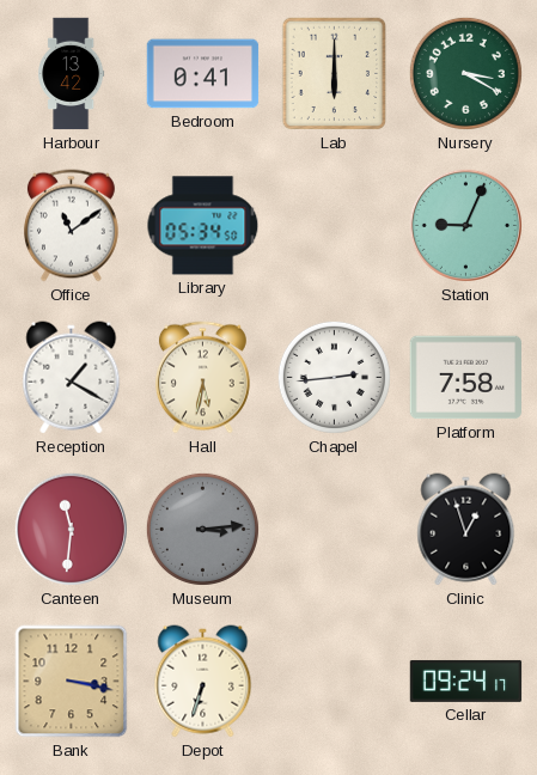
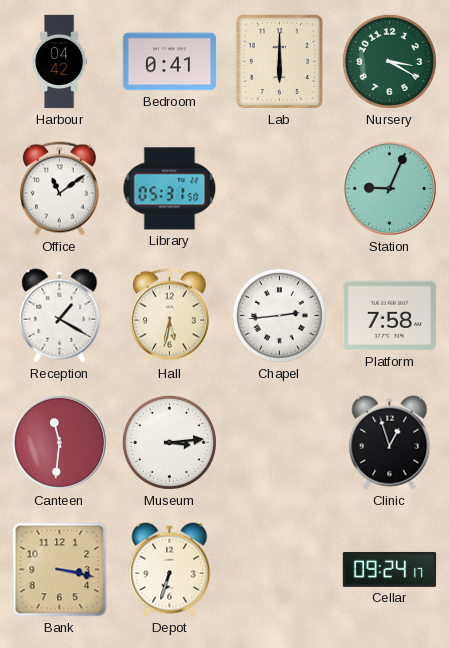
Harbour: 13:42 -> 04:42
Library: 05:34 -> 05:31
Museum dial: grey -> white
